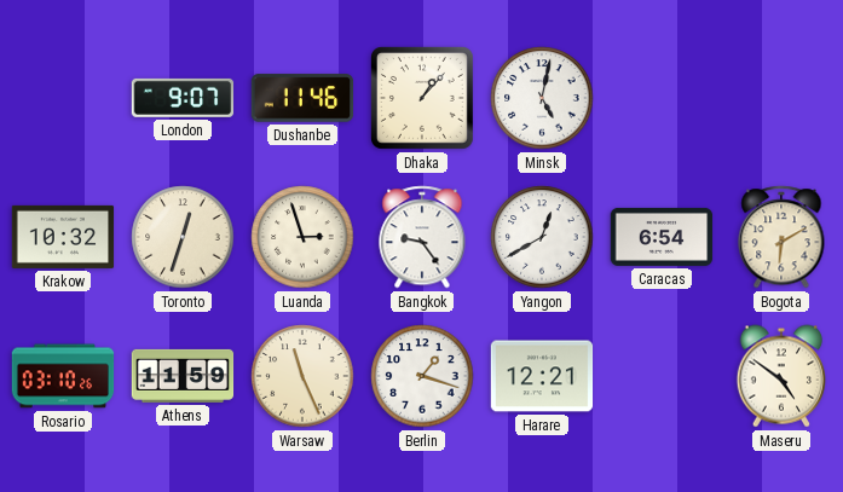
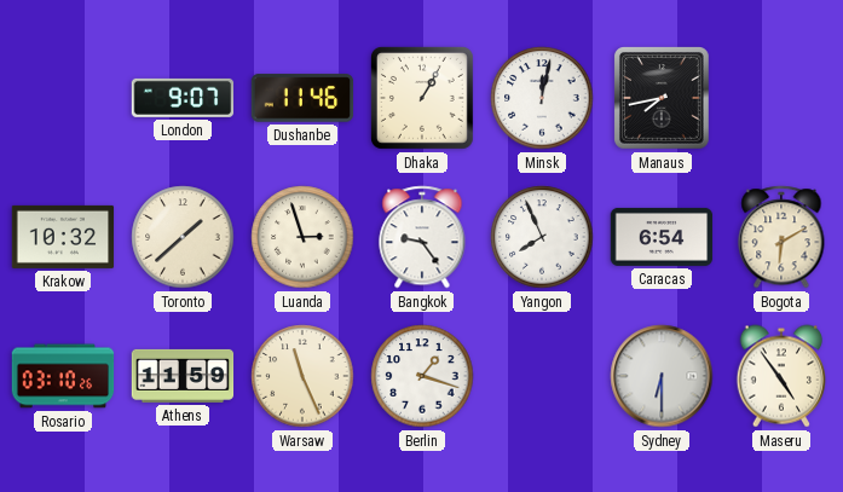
Dhaka: 1:07 -> 1:05
Minsk: 5:02 -> 12:02
Manaus: none -> 7:43
Toronto: 12:33 -> 1:38
Yangon: 12:40 -> 7:56
Harare: 12:21 -> none
Sydney: none -> 6:30
Maseru: 4:51 -> 4:54
